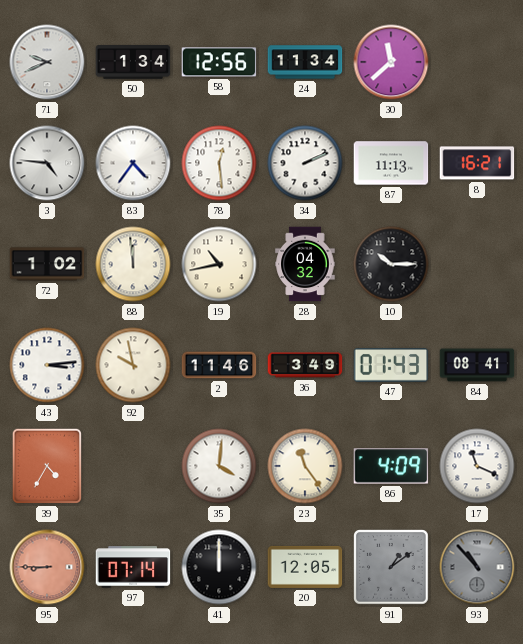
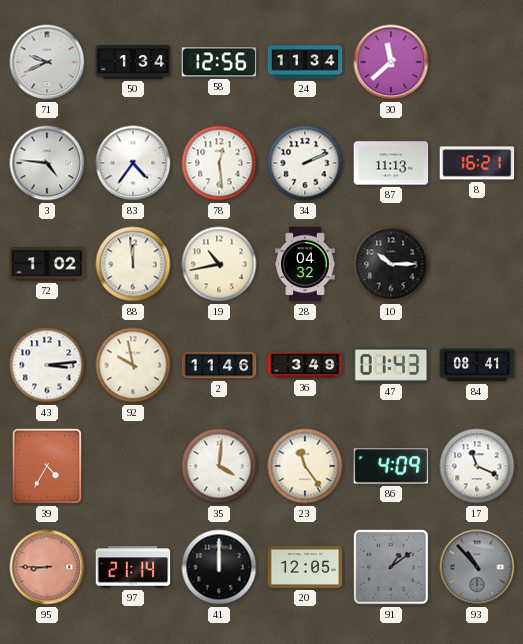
97: 07:14 -> 21:14
